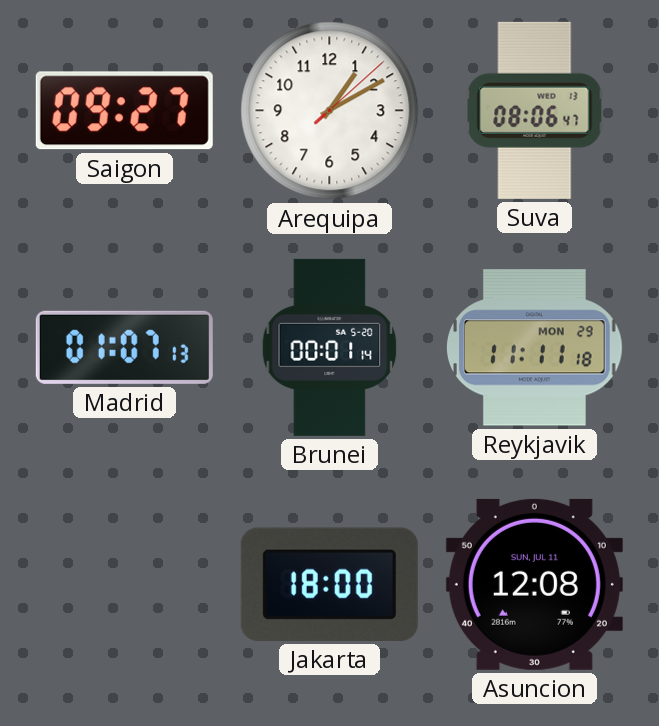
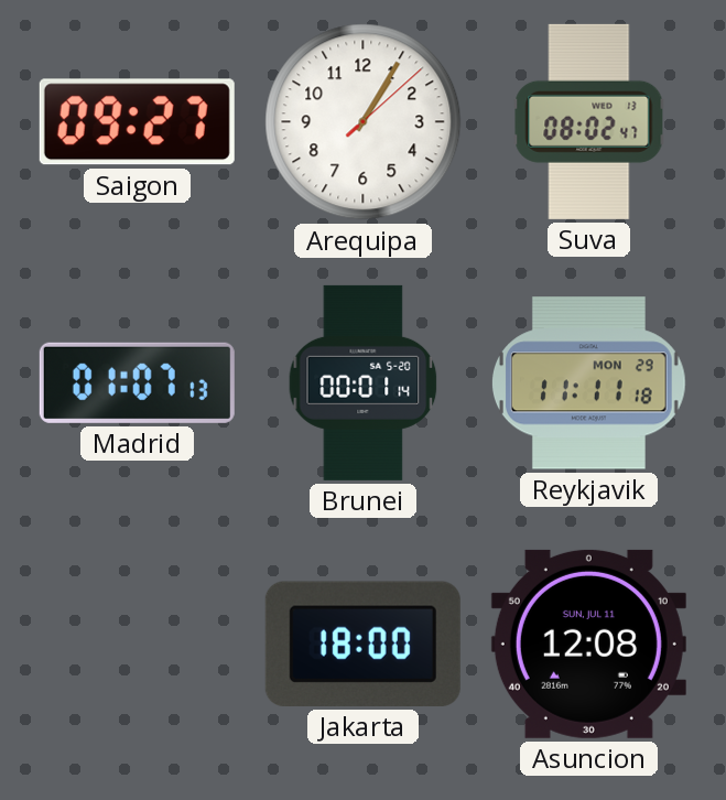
Arequipa: 1:10 -> 1:05
Suva: 08:06 -> 08:02
